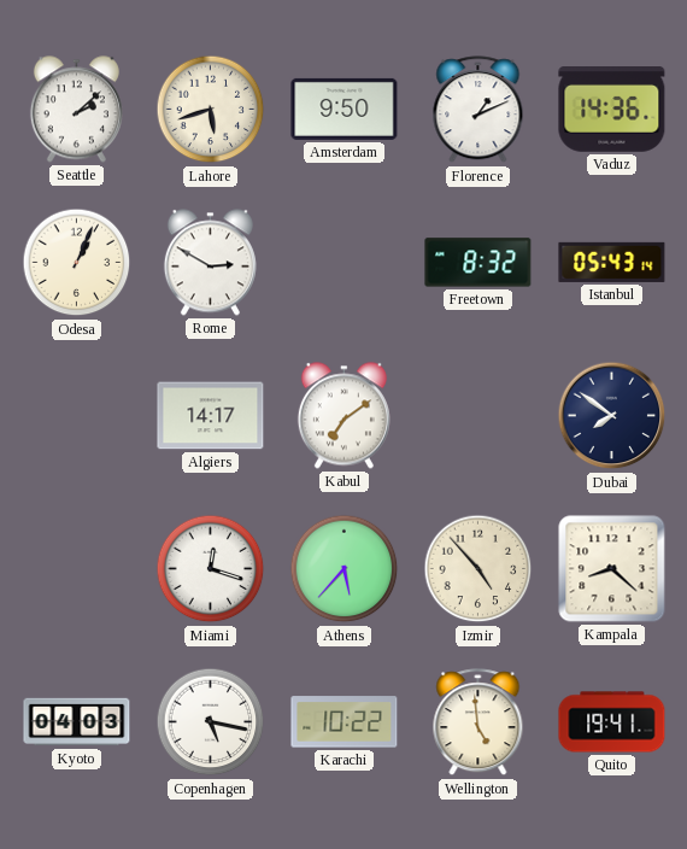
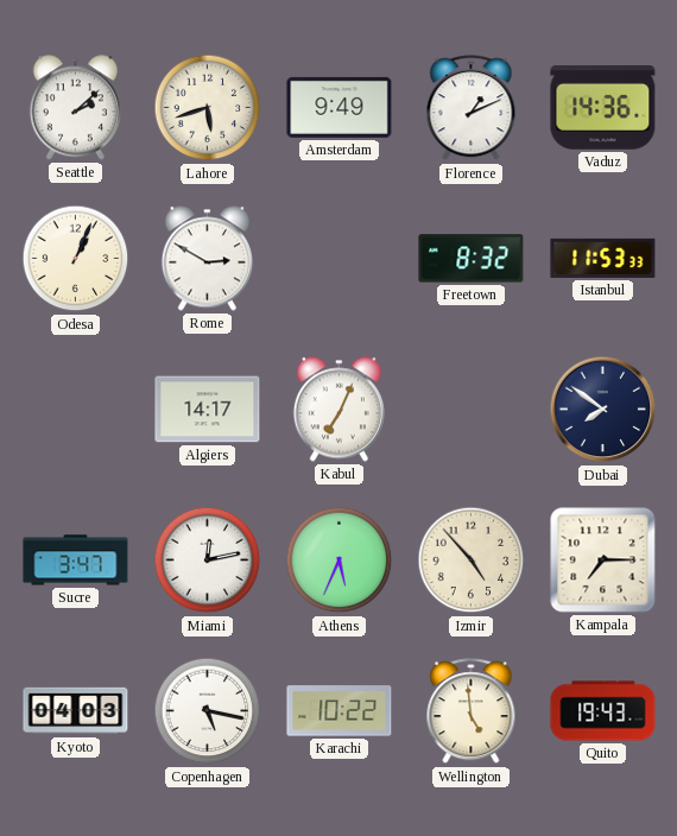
Amsterdam: 9:50 -> 9:49
Istanbul: 05:43 -> 11:53
Kabul: 7:09 -> 7:04
Sucre: none -> 3:47
Miami: 12:18 -> 12:13
Athens: 5:37 -> 5:34
Kampala: 8:22 -> 7:15
Quito: 19:41 -> 19:43
